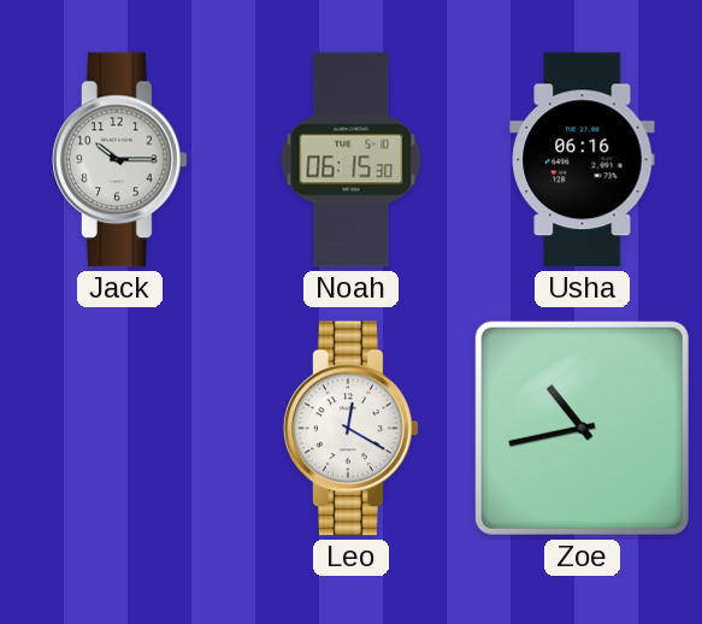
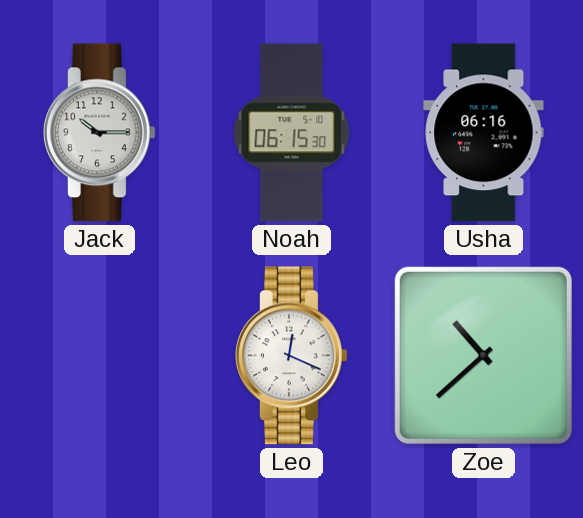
Leo: 12:20 -> 12:19
Zoe: 10:43 -> 10:38
